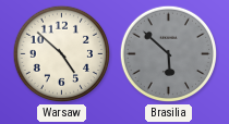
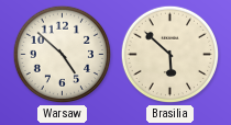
Brasilia dial: grey -> cream
